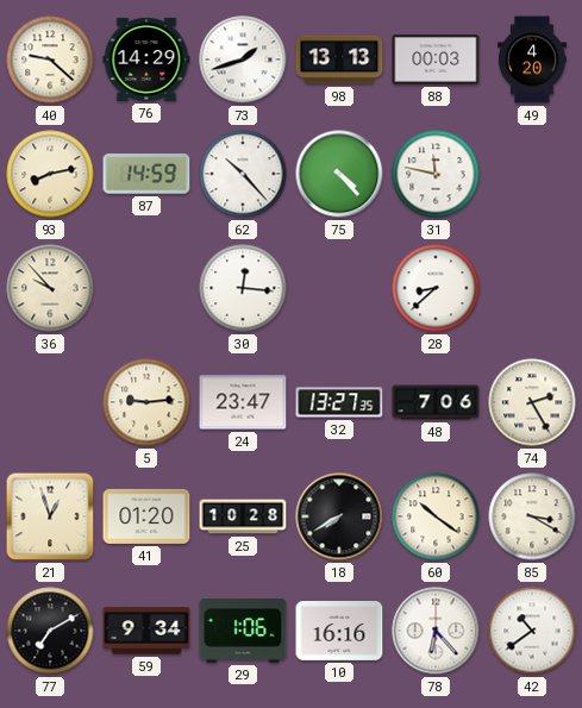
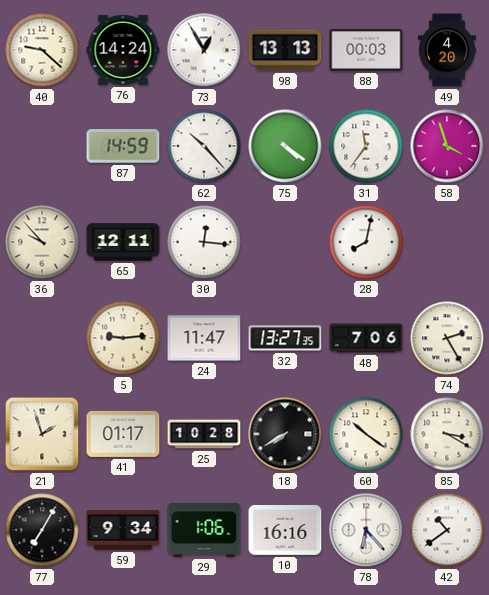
76: 14:29 -> 14:24
73: 1:42 -> 12:55
93: 8:13 -> none
75: 4:23 -> 4:21
31: 11:47 -> 11:36
58: none -> 3:57
65: none -> 12:11
28: 8:38 -> 8:02
24: 23:47 -> 11:47
21: 12:57 -> 1:57
41: 01:20 -> 01:17
77: 7:10 -> 7:05
